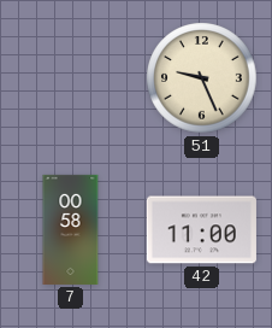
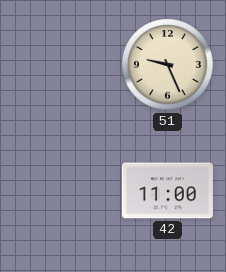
7: 00:58 -> none
